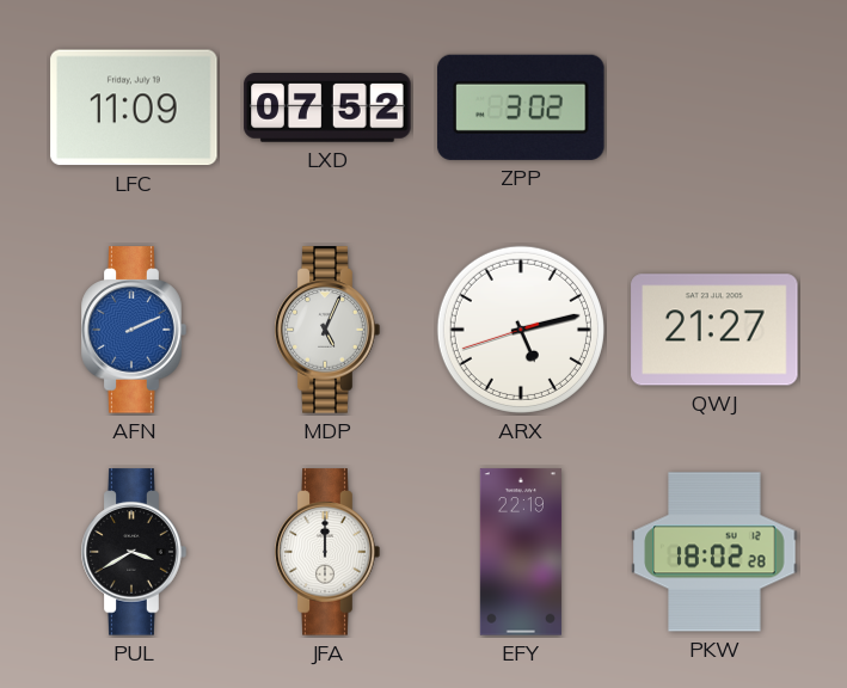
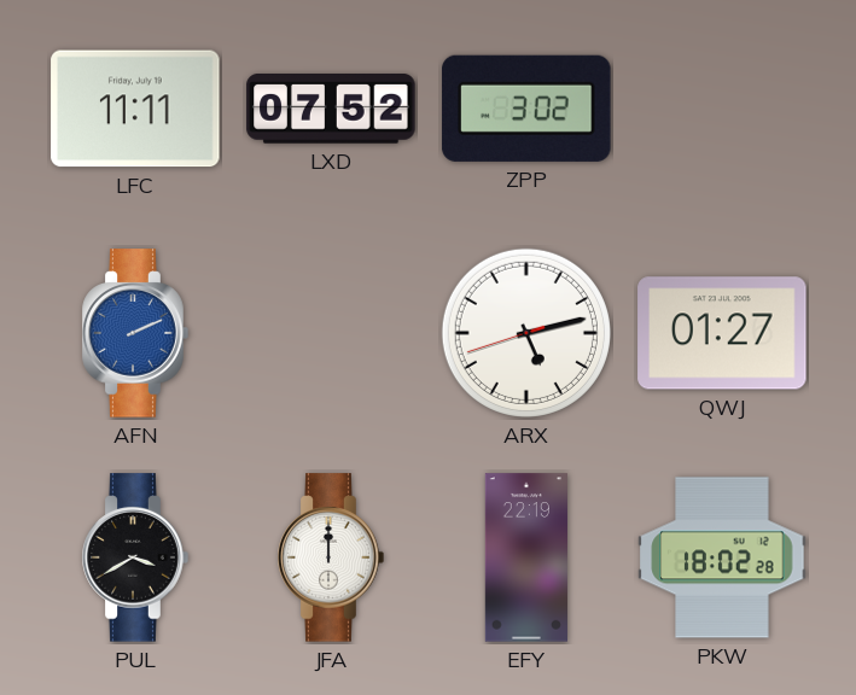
LFC: 11:09 -> 11:11
MDP: 5:04 -> none
QWJ: 21:27 -> 01:27
